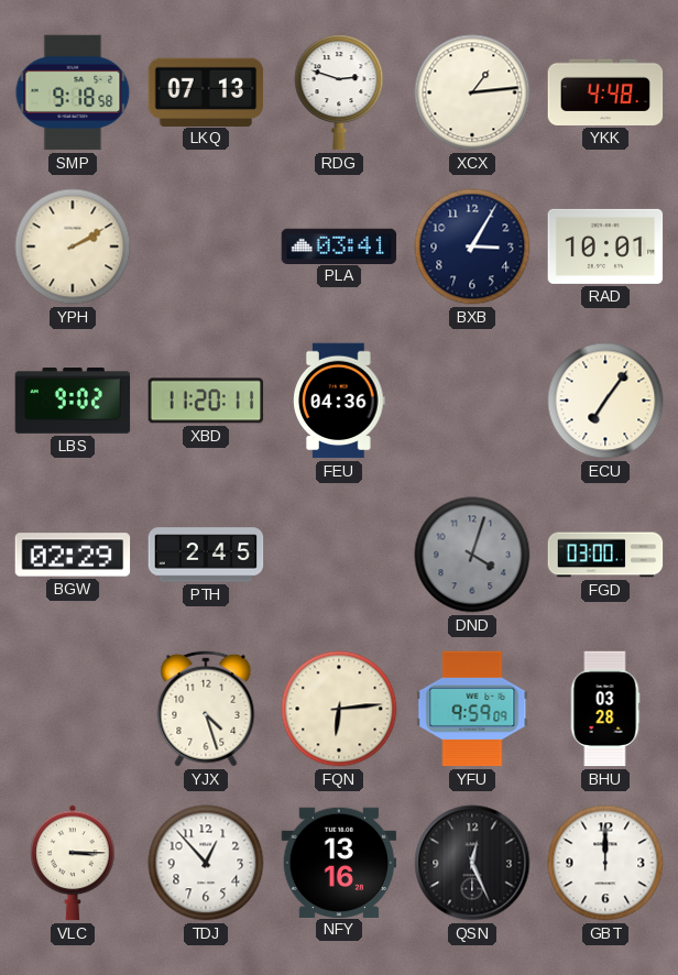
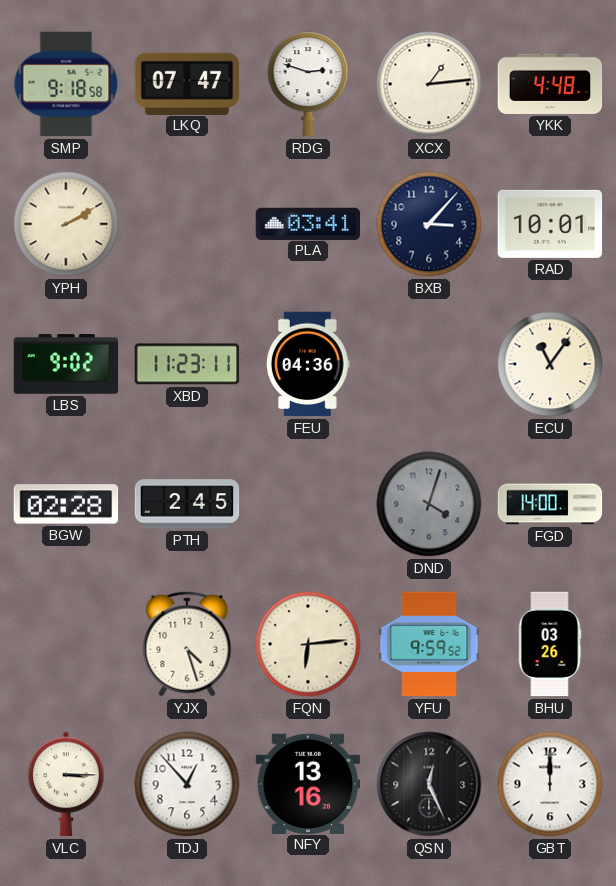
LKQ: 07:13 -> 07:47
BXB: 3:05 -> 3:07
XBD: 11:20 -> 11:23
ECU: 7:06 -> 11:06
BGW: 02:29 -> 02:28
FGD: 03:00 -> 14:00
YFU: 9:59:09 -> 9:59:52
BHU: 03:28 -> 03:26
